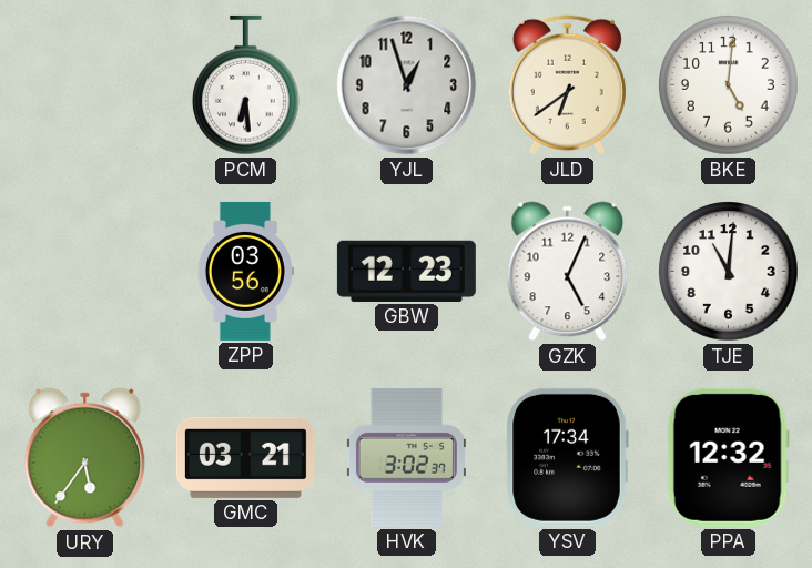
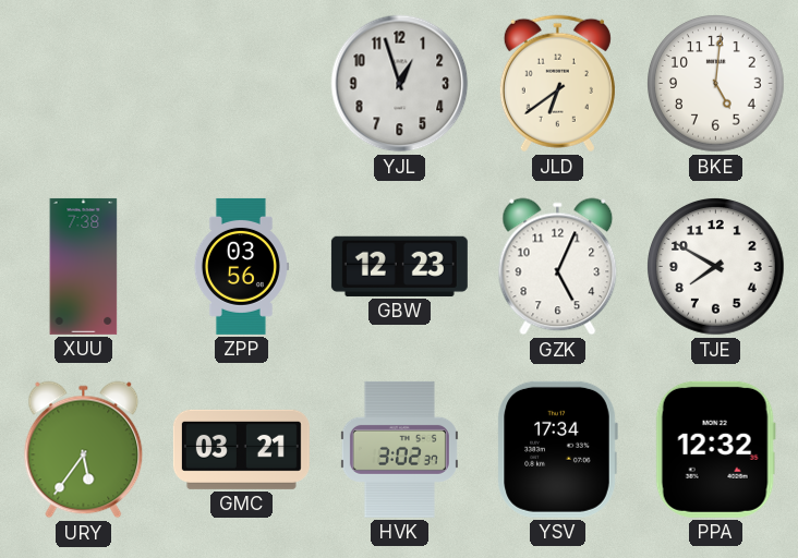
PCM: 6:29 -> none
XUU: none -> 7:38
TJE: 11:01 -> 7:50
